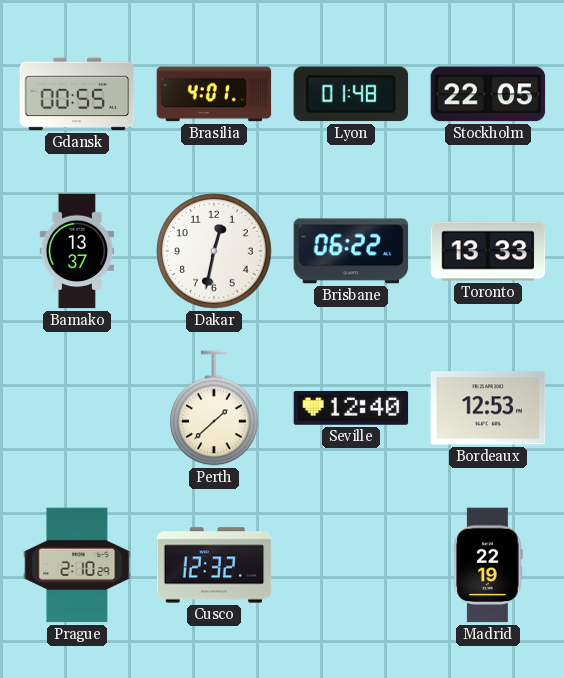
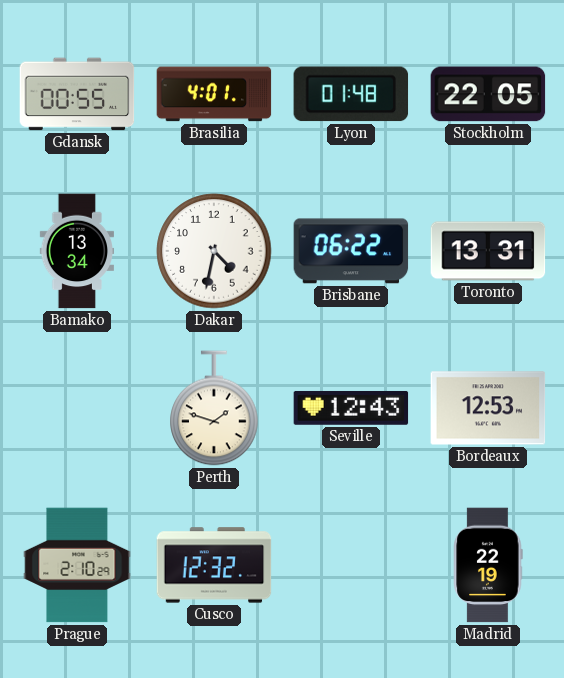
Bamako: 13:37 -> 13:34
Dakar: 12:32 -> 4:32
Toronto: 13:33 -> 13:31
Perth: 1:38 -> 1:48
Seville: 12:40 -> 12:43
